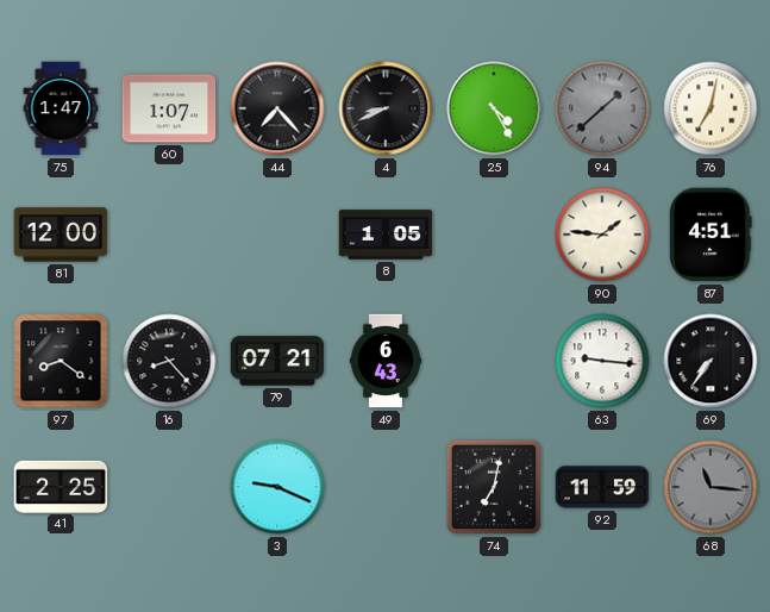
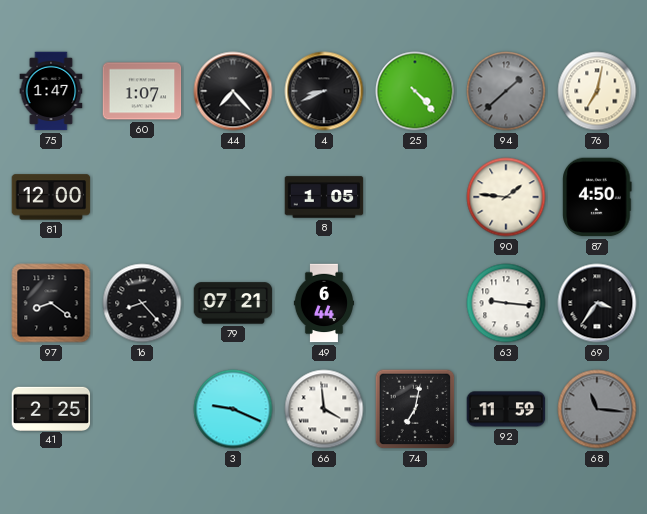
25: 4:25 -> 4:23
87: 4:51 -> 4:50
49: 6:43 -> 6:44
69: 7:36 -> 3:36
66: none -> 3:59
